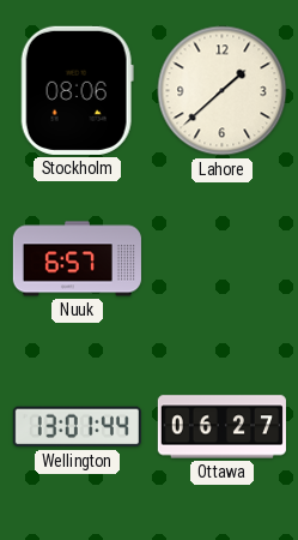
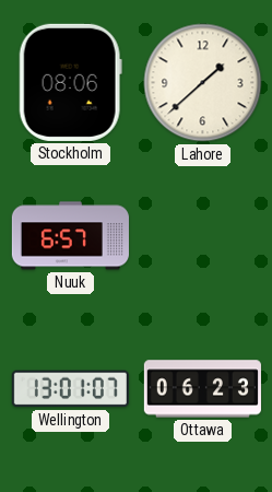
Wellington: 13:01:44 -> 13:01:07
Ottawa: 06:27 -> 06:23
